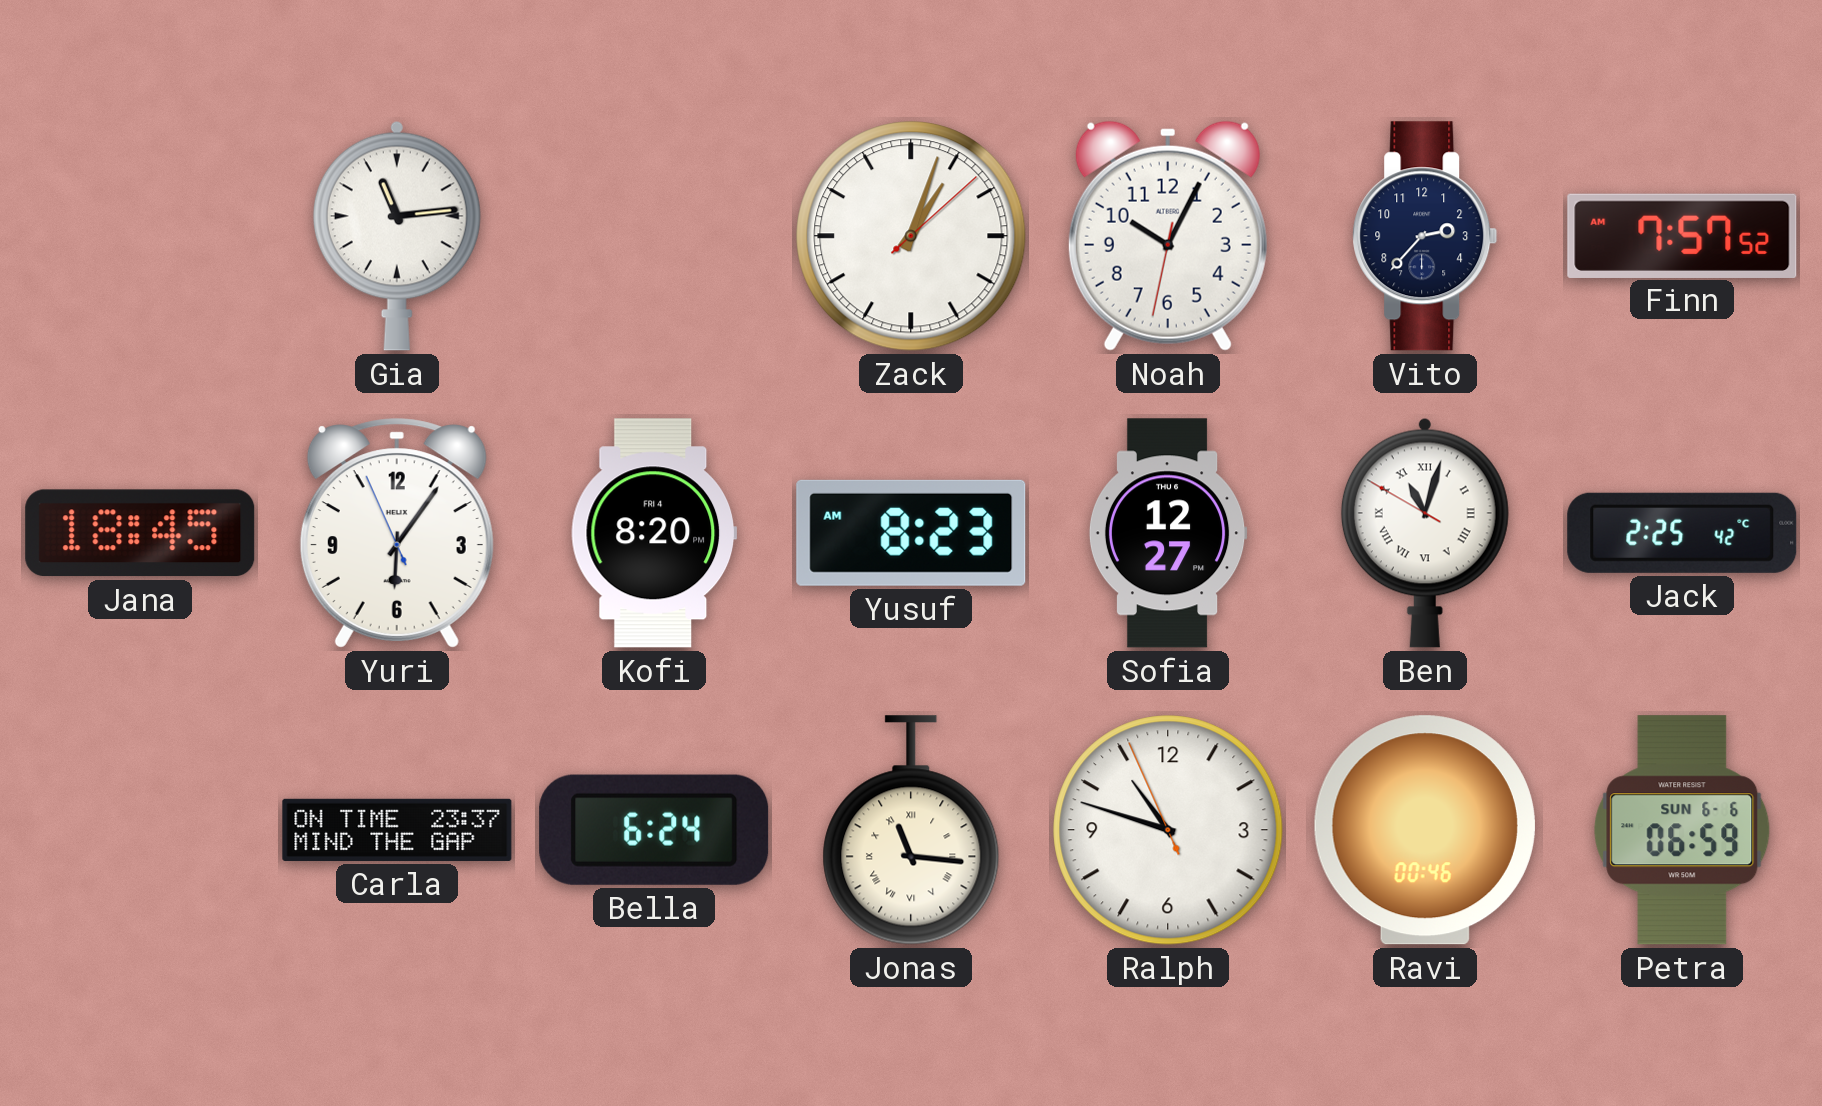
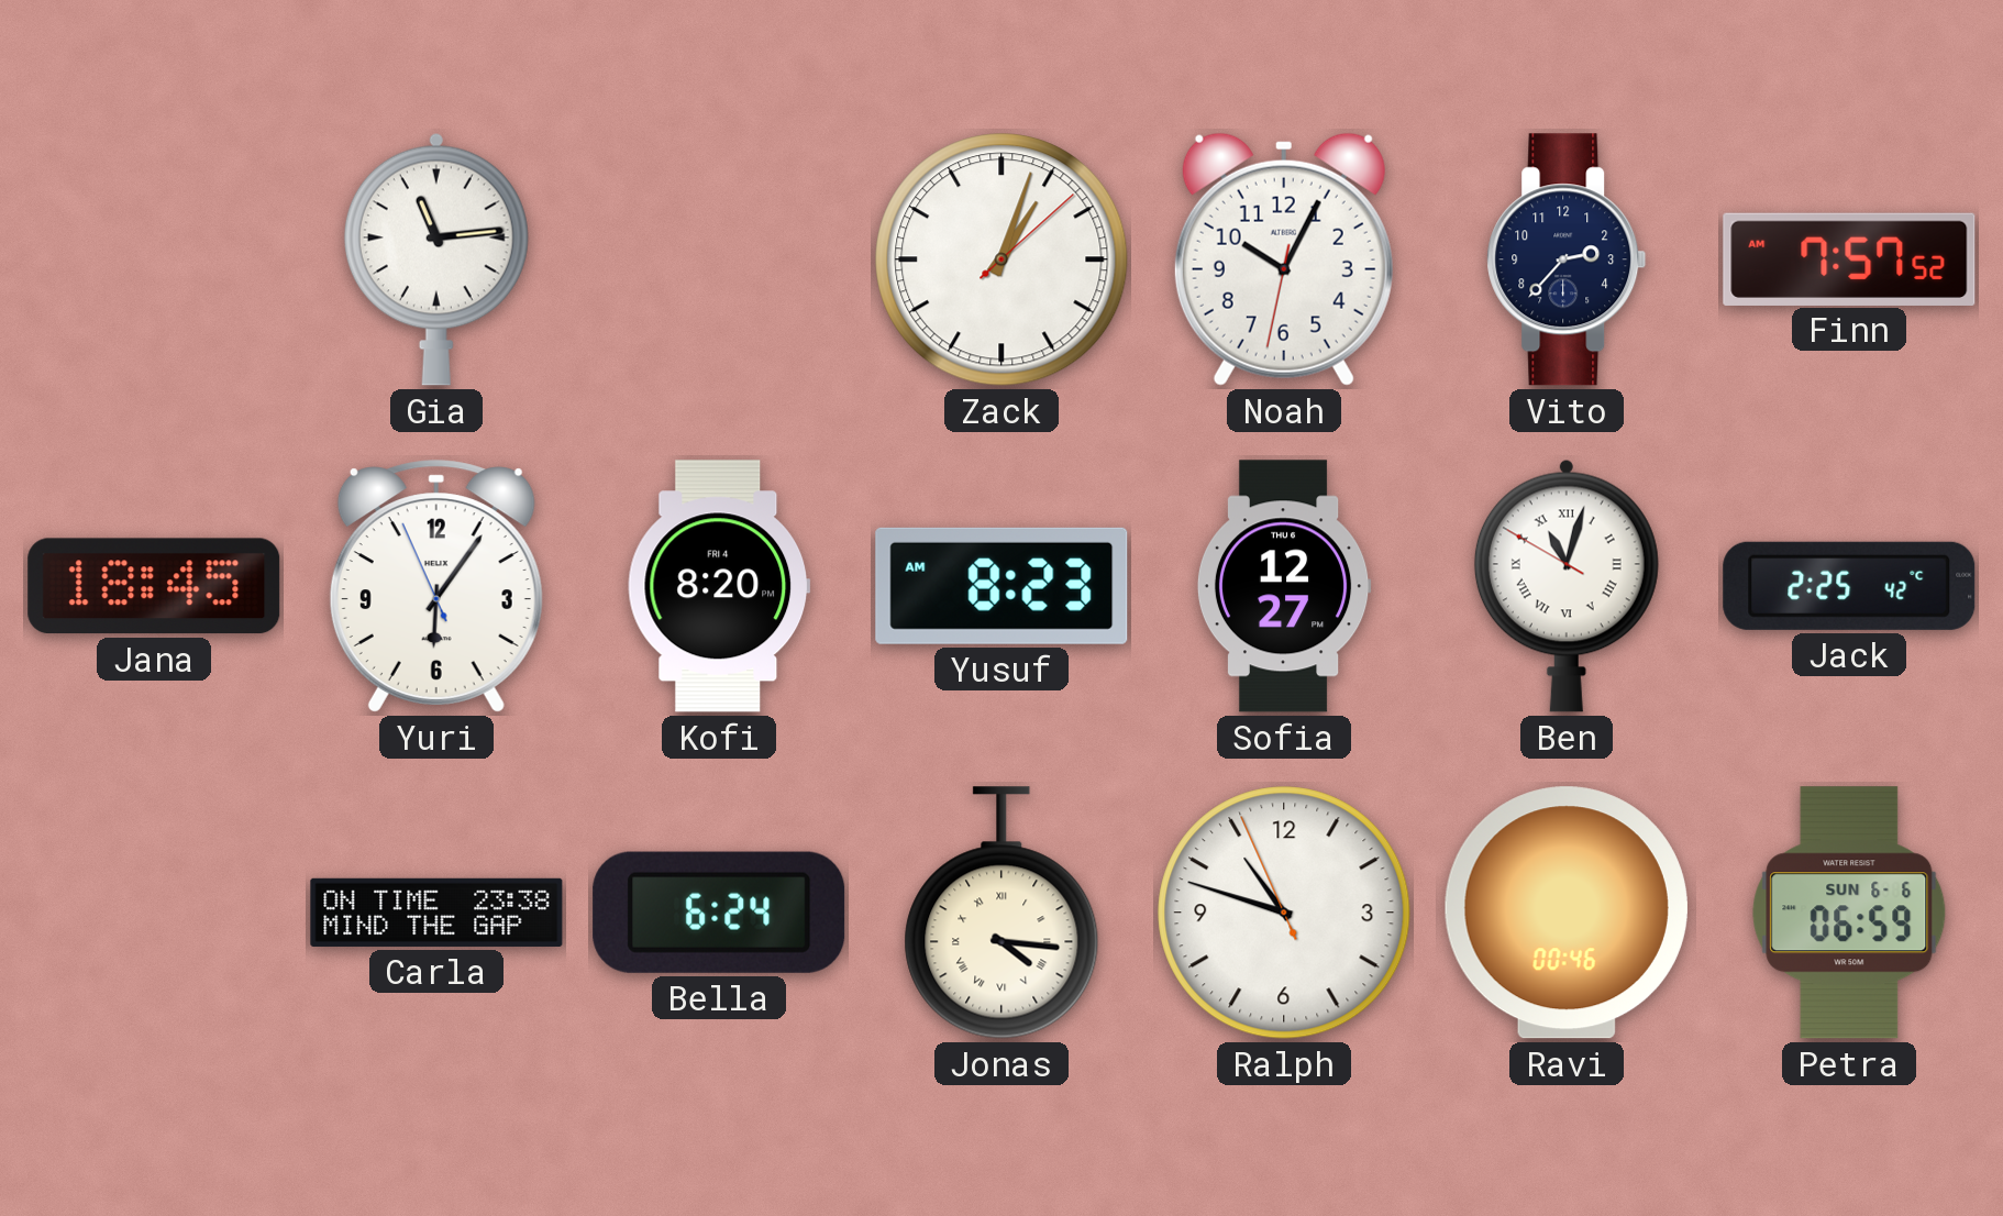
Carla: 23:37 -> 23:38
Jonas: 11:16 -> 4:16
